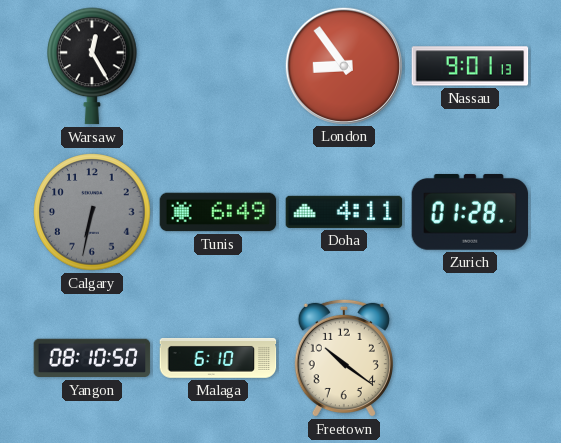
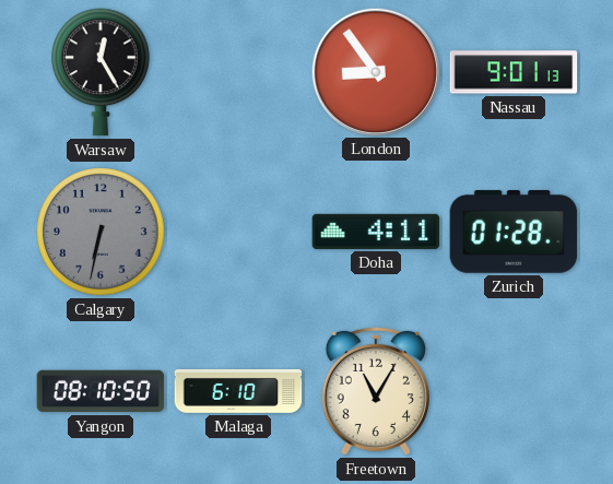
Tunis: 6:49 -> none
Freetown: 10:21 -> 11:05
